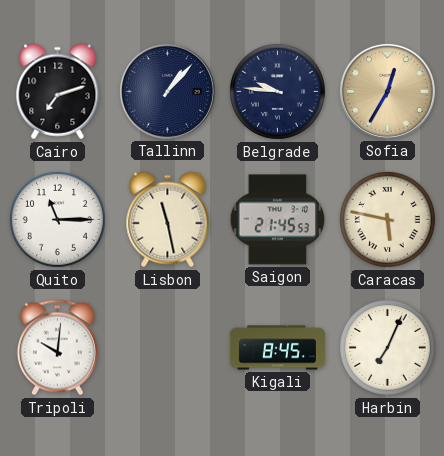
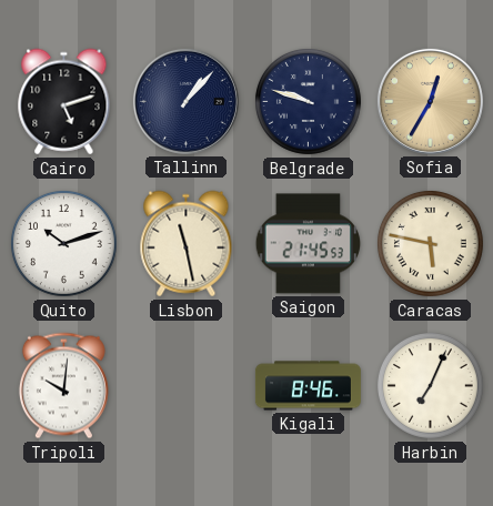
Cairo: 7:12 -> 5:12
Belgrade: 9:46 -> 9:48
Quito: 11:15 -> 10:12
Kigali: 8:45 -> 8:46
